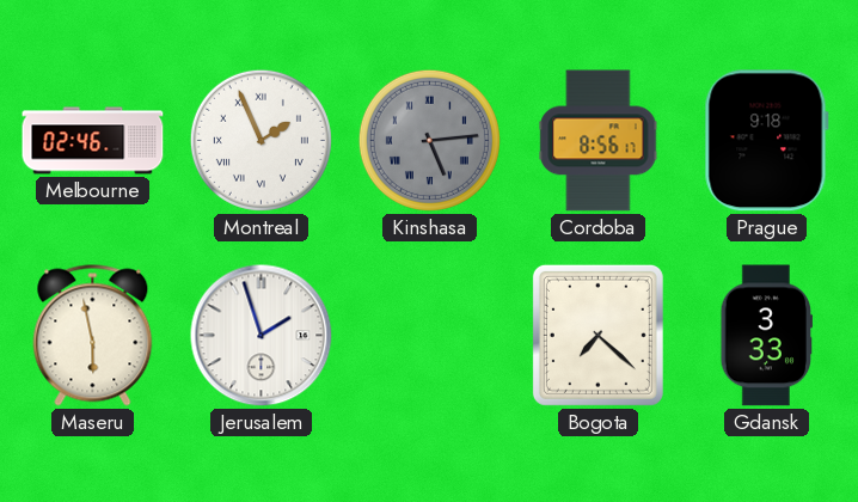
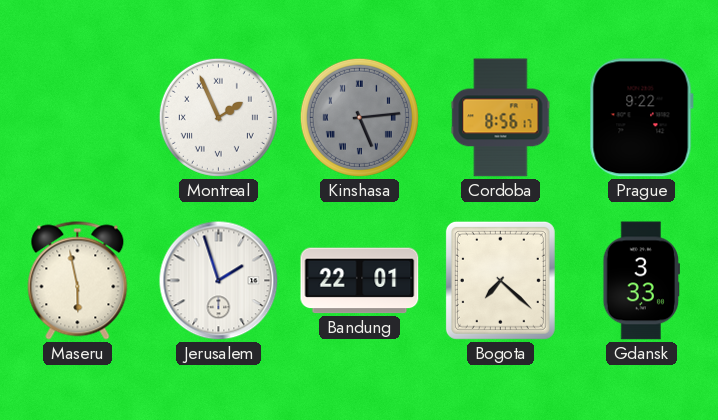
Melbourne: 02:46 -> none
Prague: 9:18 -> 9:22
Bandung: none -> 22:01
